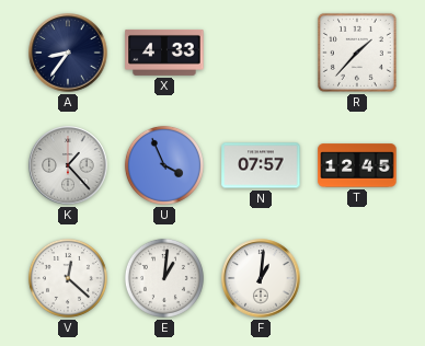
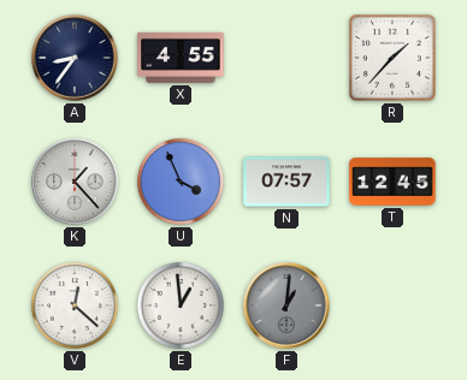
X: 4:33 -> 4:55
E: 1:01 -> 12:59
F dial: white -> grey
